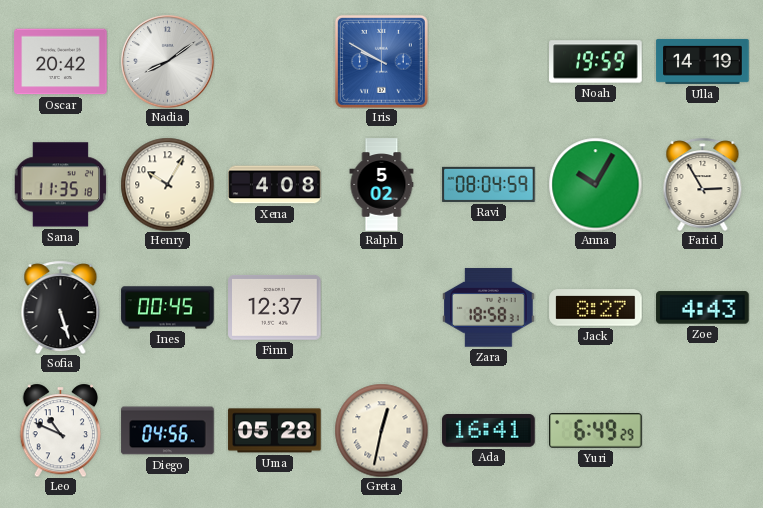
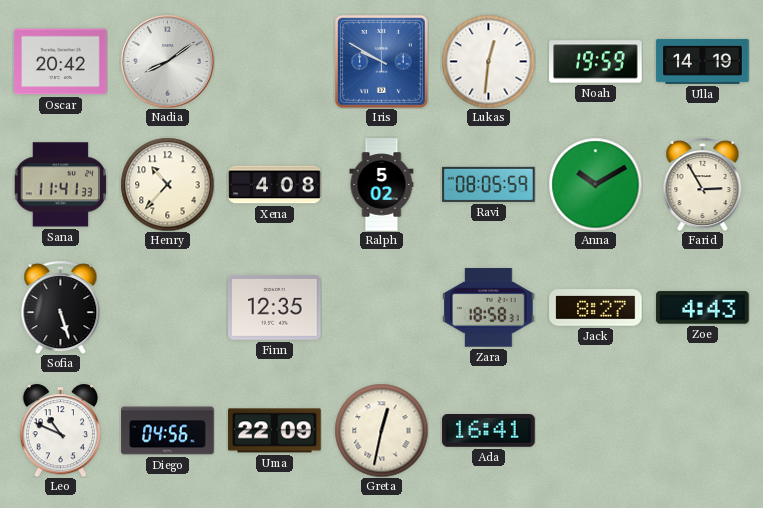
Lukas: none -> 12:31
Sana: 11:35 -> 11:41
Henry: 10:05 -> 10:37
Ravi: 08:04 -> 08:05
Anna: 10:05 -> 10:10
Ines: 00:45 -> none
Finn: 12:37 -> 12:35
Uma: 05:28 -> 22:09
Yuri: 6:49 -> none
